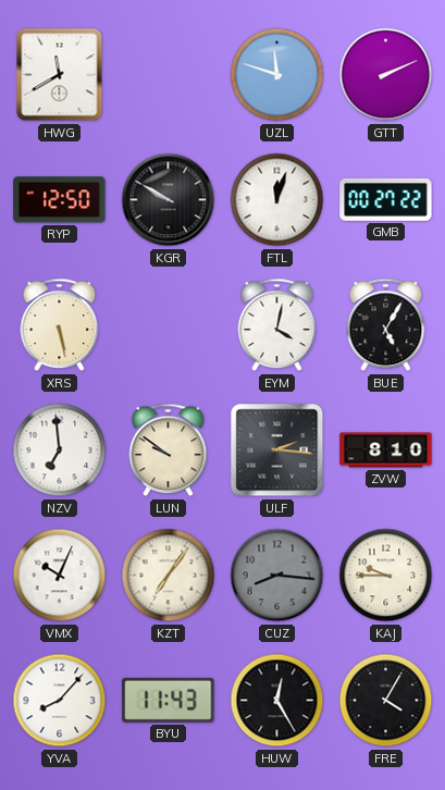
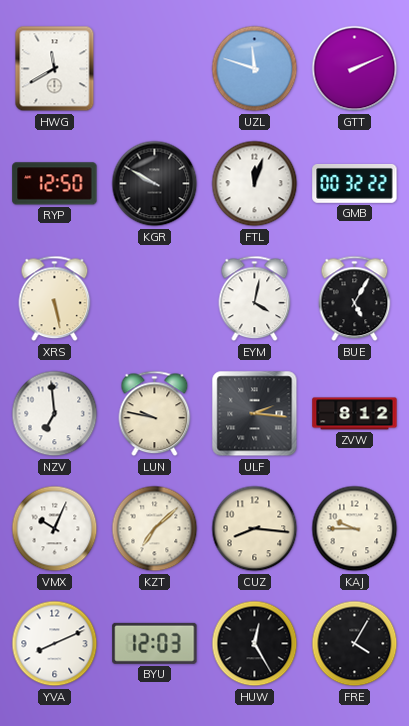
GMB: 00:27 -> 00:32
LUN: 9:51 -> 9:47
ZVW: 8:10 -> 8:12
KZT: 7:06 -> 7:08
CUZ dial: grey -> cream
YVA: 8:07 -> 8:11
BYU: 11:43 -> 12:03
